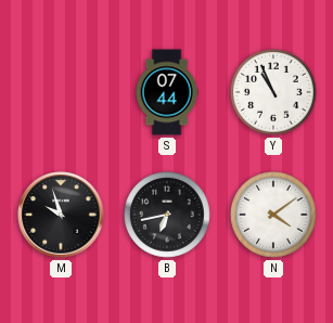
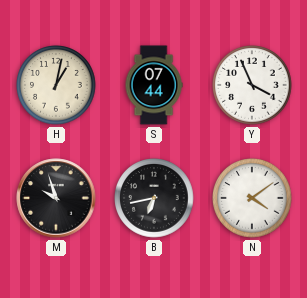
H: none -> 1:02
Y: 10:56 -> 3:56
